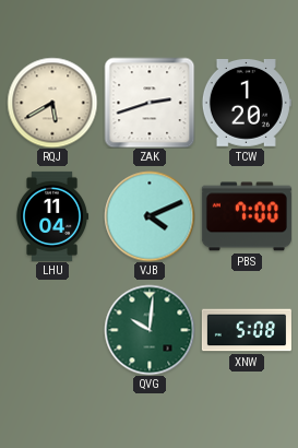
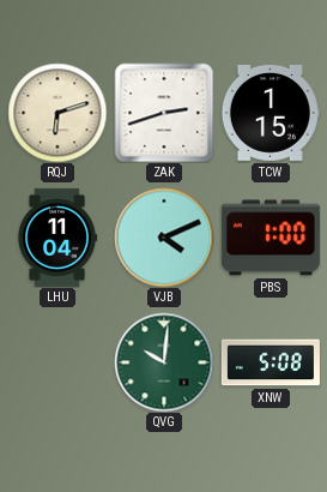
RQJ: 5:40 -> 6:12
TCW: 1:20 -> 1:15
PBS: 7:00 -> 1:00
